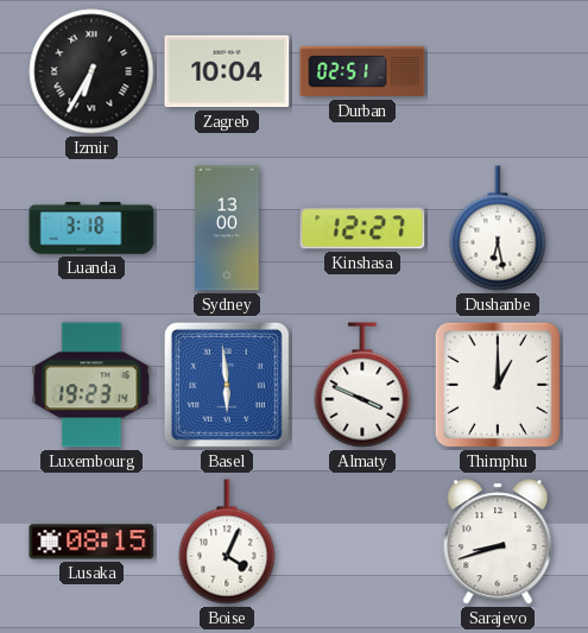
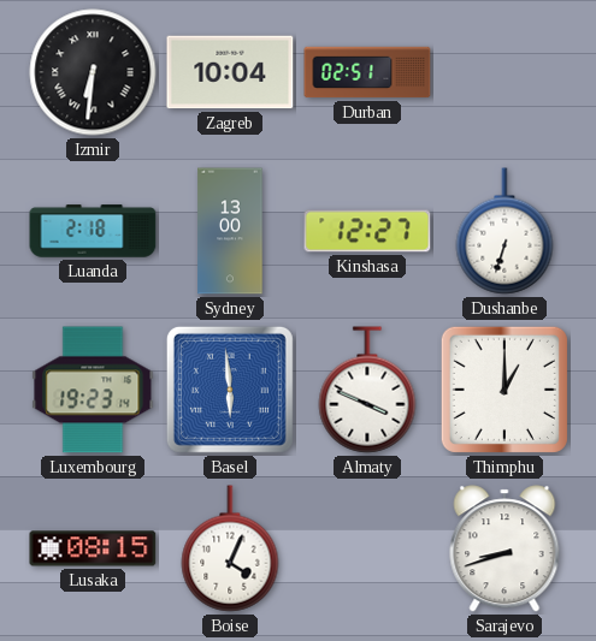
Izmir: 6:35 -> 6:31
Luanda: 3:18 -> 2:18
Dushanbe: 6:28 -> 6:33
